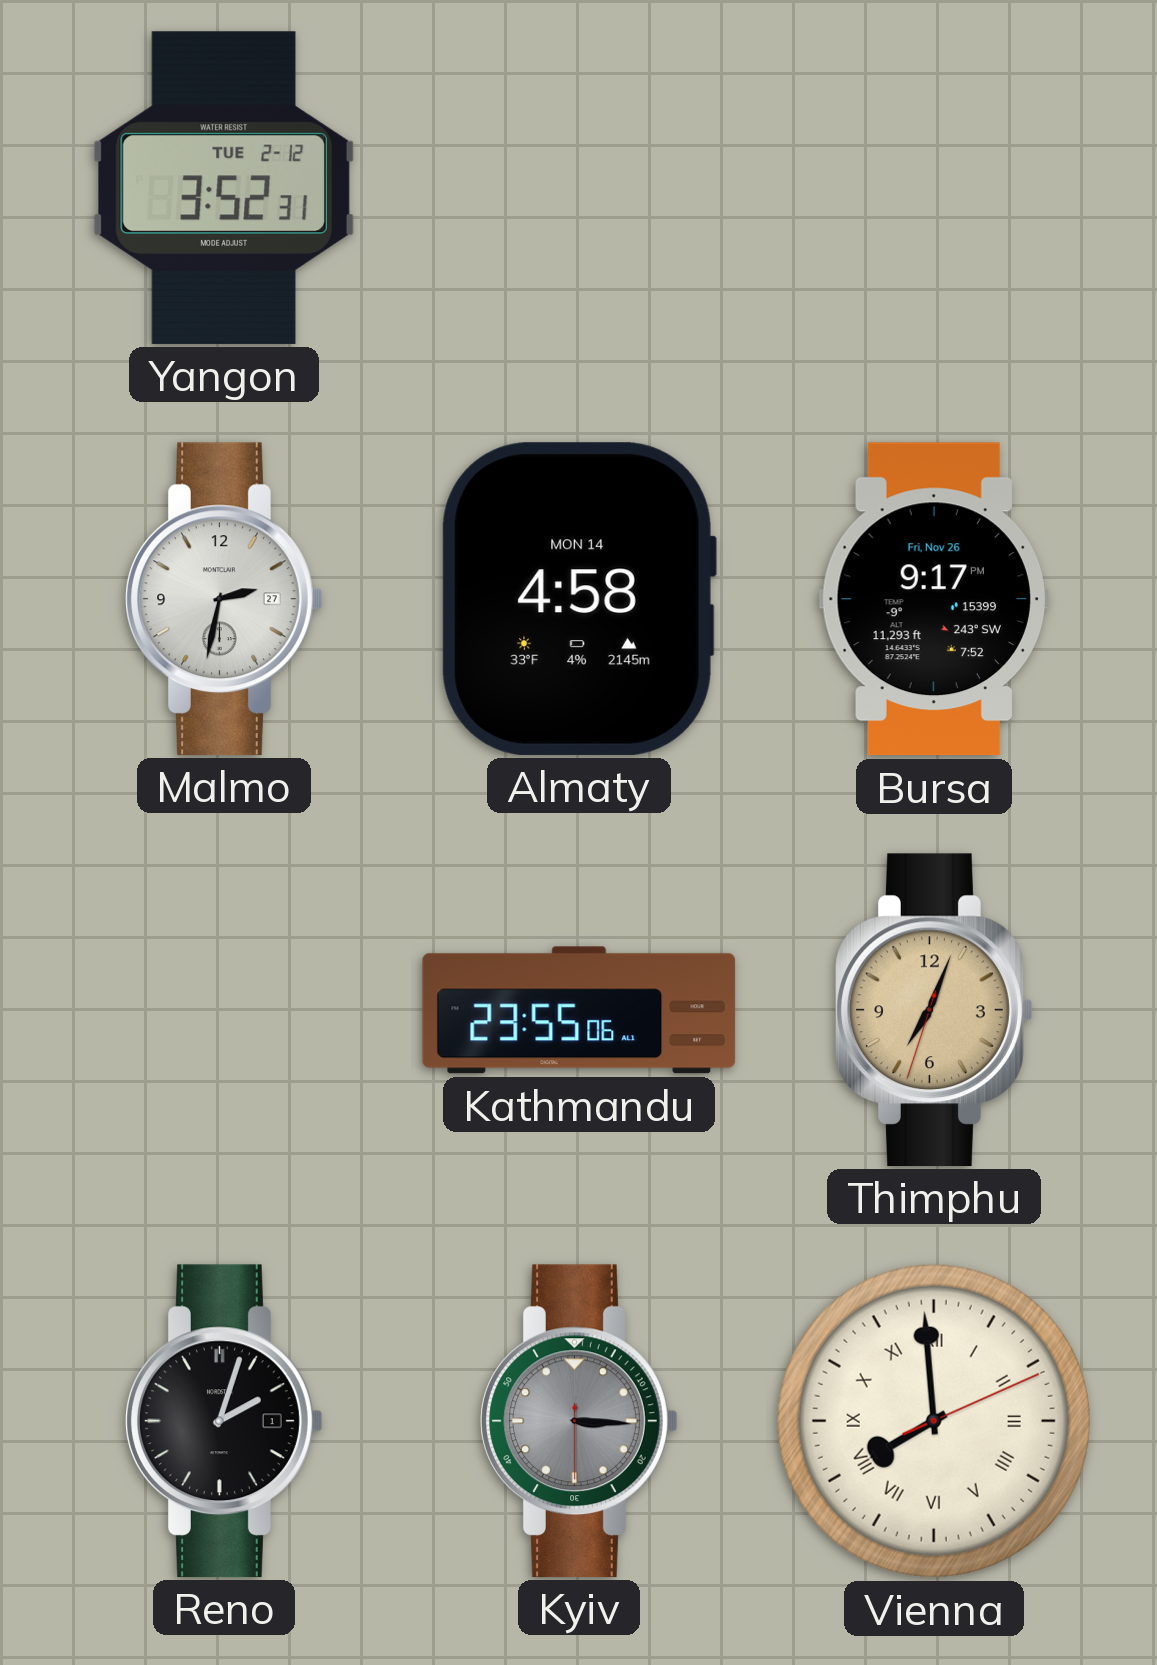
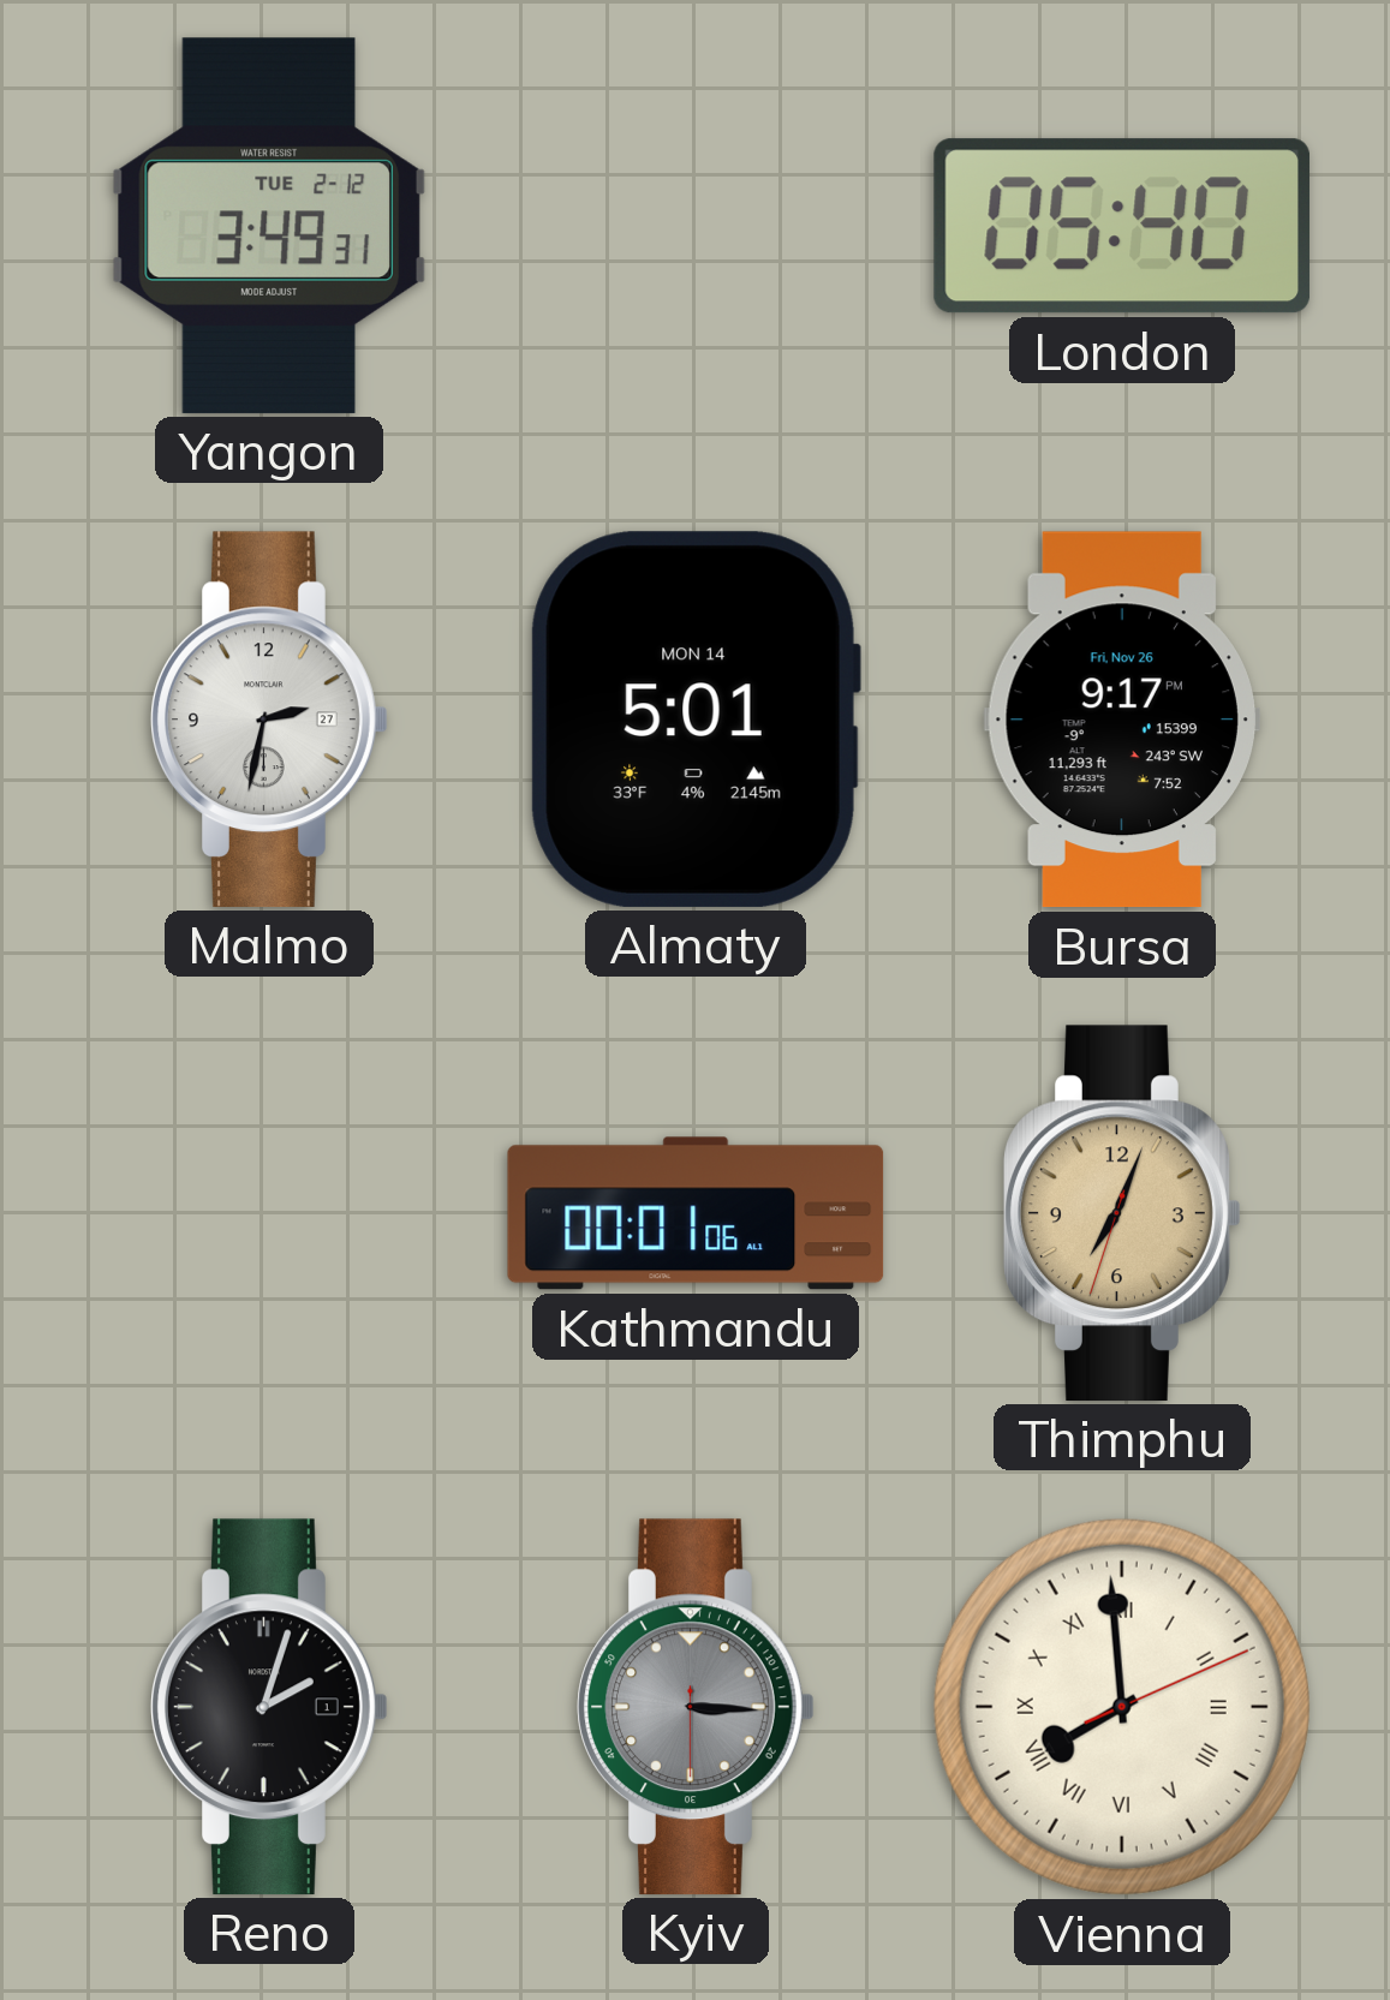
Yangon: 3:52 -> 3:49
London: none -> 05:40
Almaty: 4:58 -> 5:01
Kathmandu: 23:55 -> 00:01
